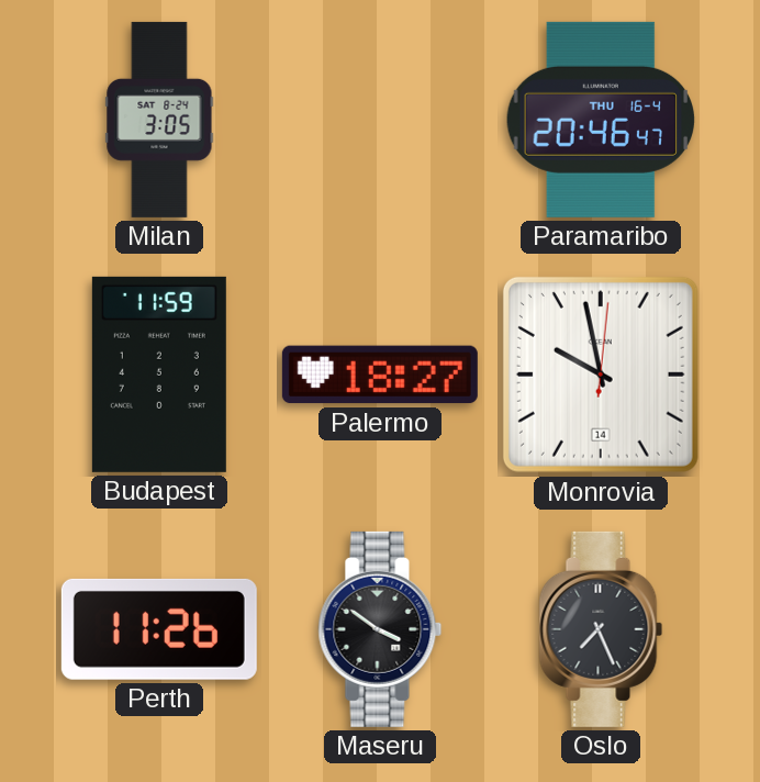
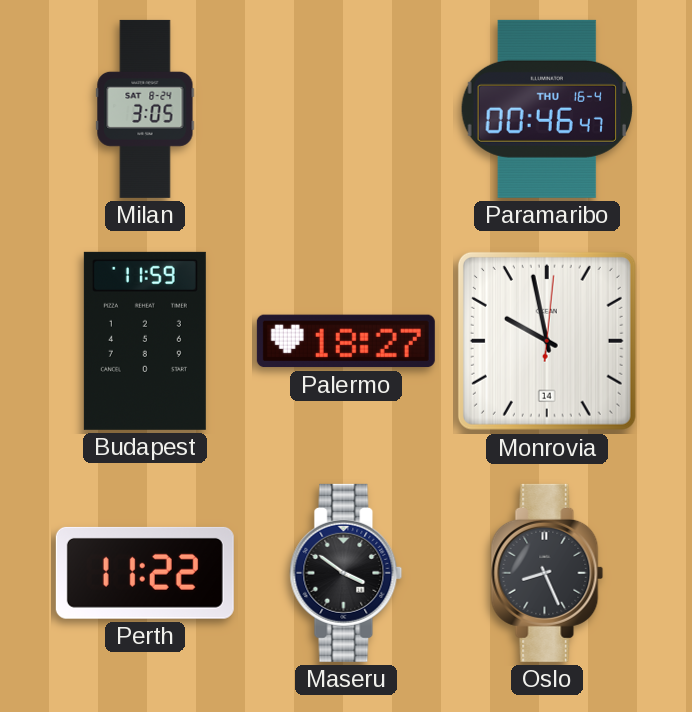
Paramaribo: 20:46 -> 00:46
Perth: 11:26 -> 11:22
Oslo: 7:26 -> 8:26
